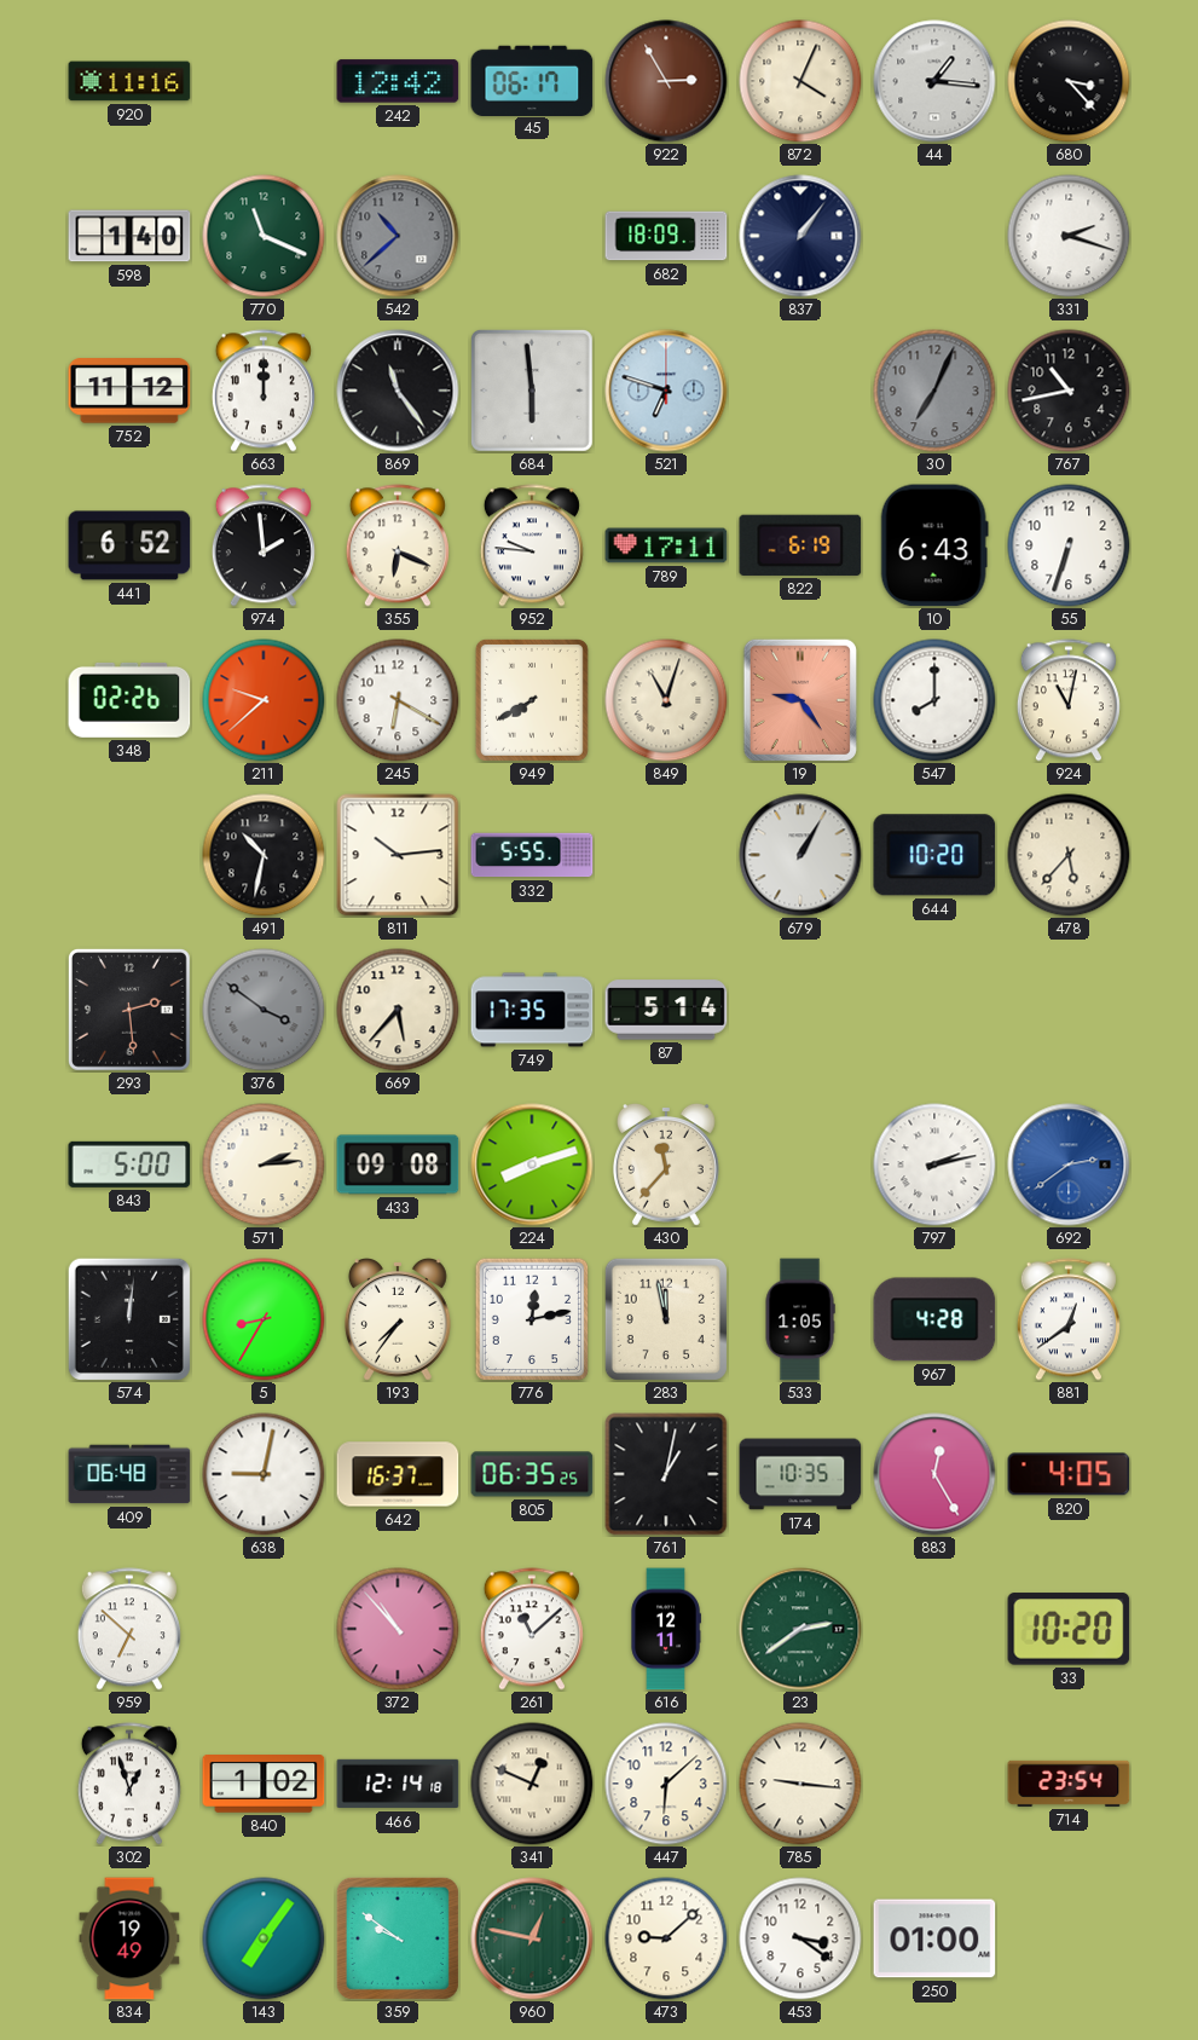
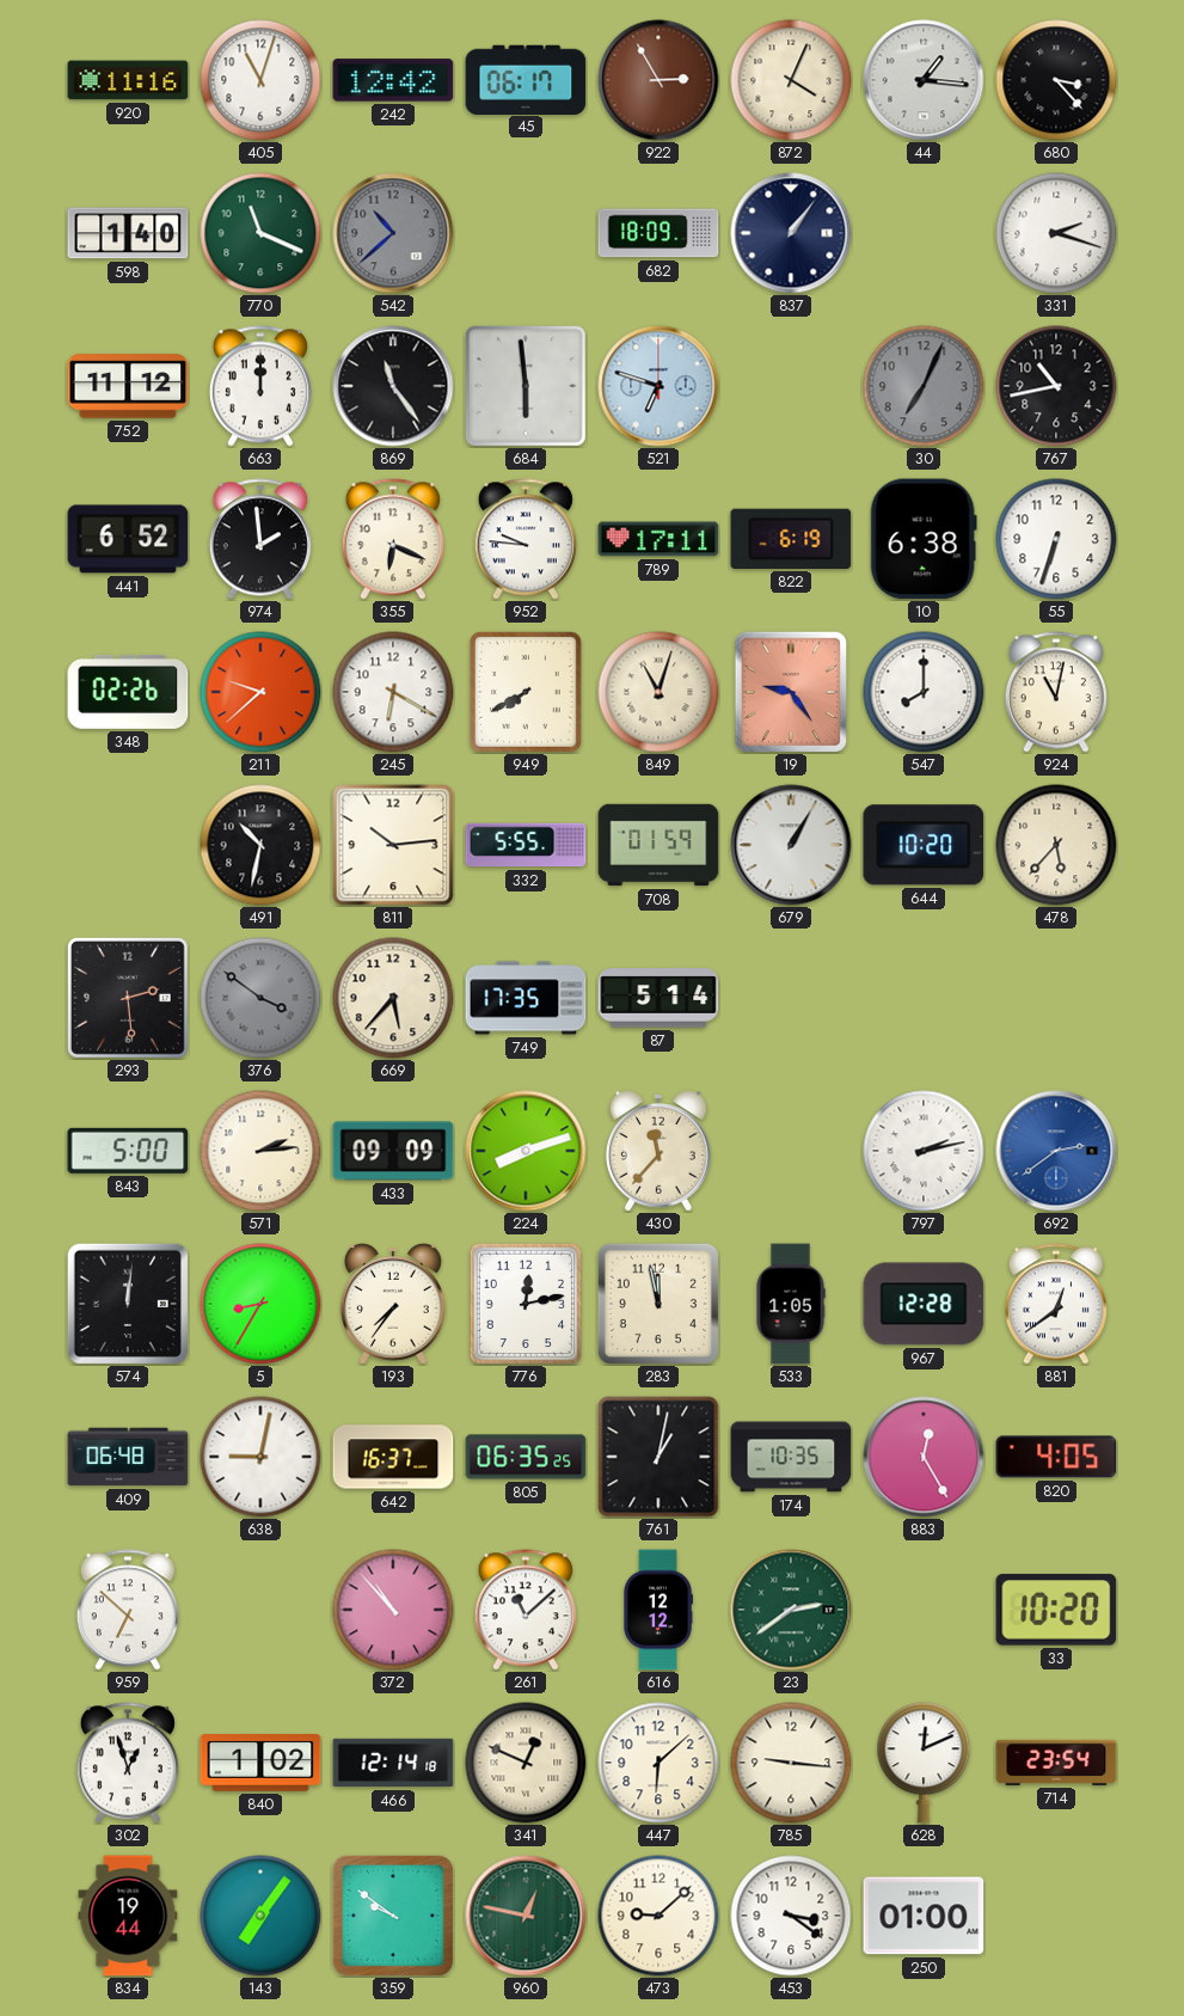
405: none -> 11:03
10: 6:43 -> 6:38
708: none -> 01:59
433: 09:08 -> 09:09
967: 4:28 -> 12:28
616: 12:11 -> 12:12
628: none -> 12:11
834: 19:49 -> 19:44
